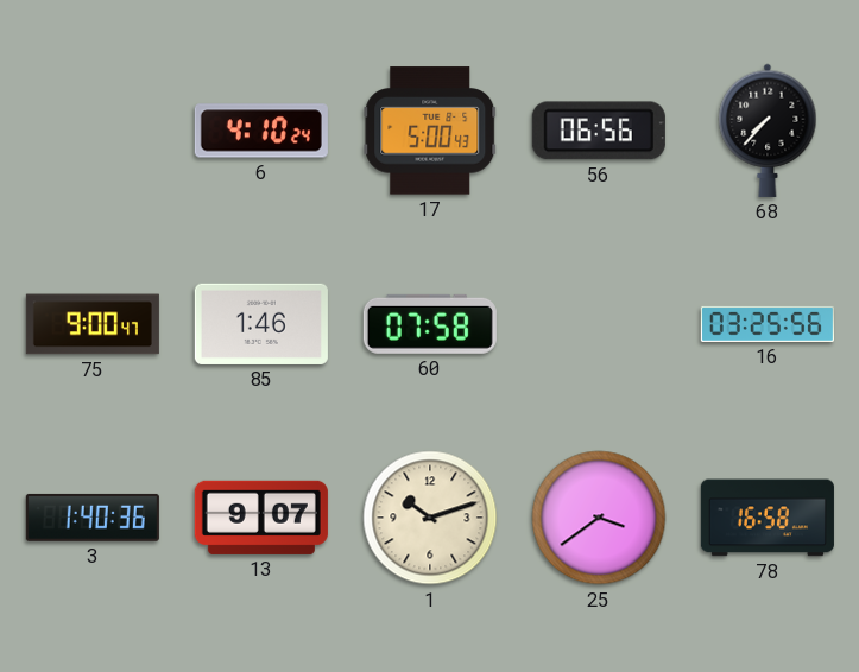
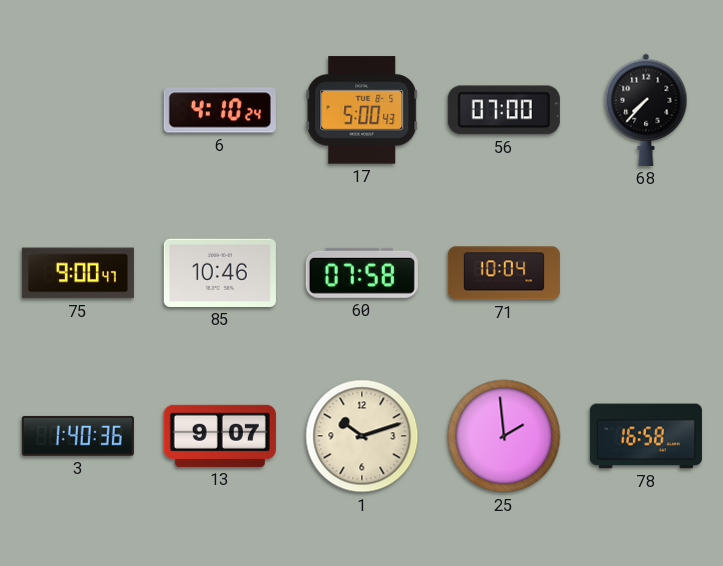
56: 06:56 -> 07:00
85: 1:46 -> 10:46
71: none -> 10:04
16: 03:25 -> none
25: 3:39 -> 1:59
